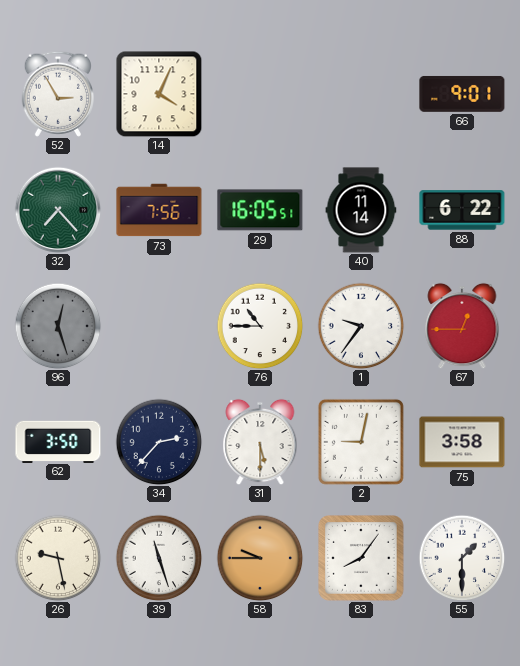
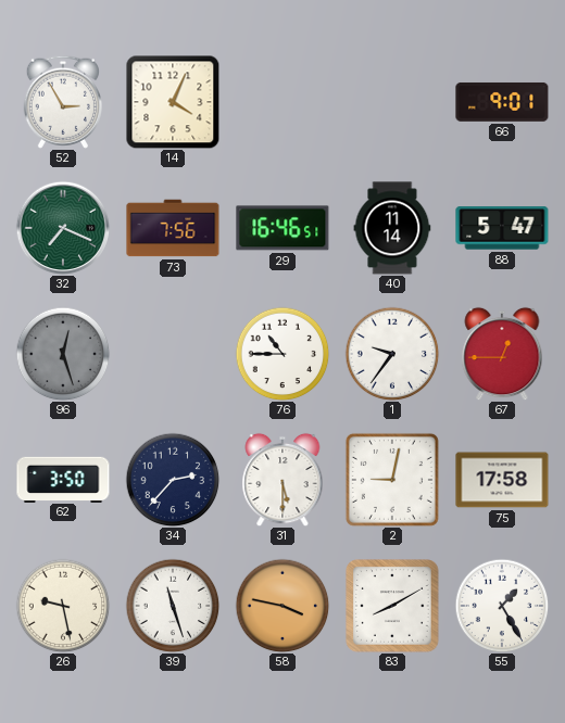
32: 7:23 -> 7:19
29: 16:05 -> 16:46
88: 6:22 -> 5:47
75: 3:58 -> 17:58
58: 9:45 -> 3:47
83: 8:06 -> 8:10
55: 1:30 -> 1:25
